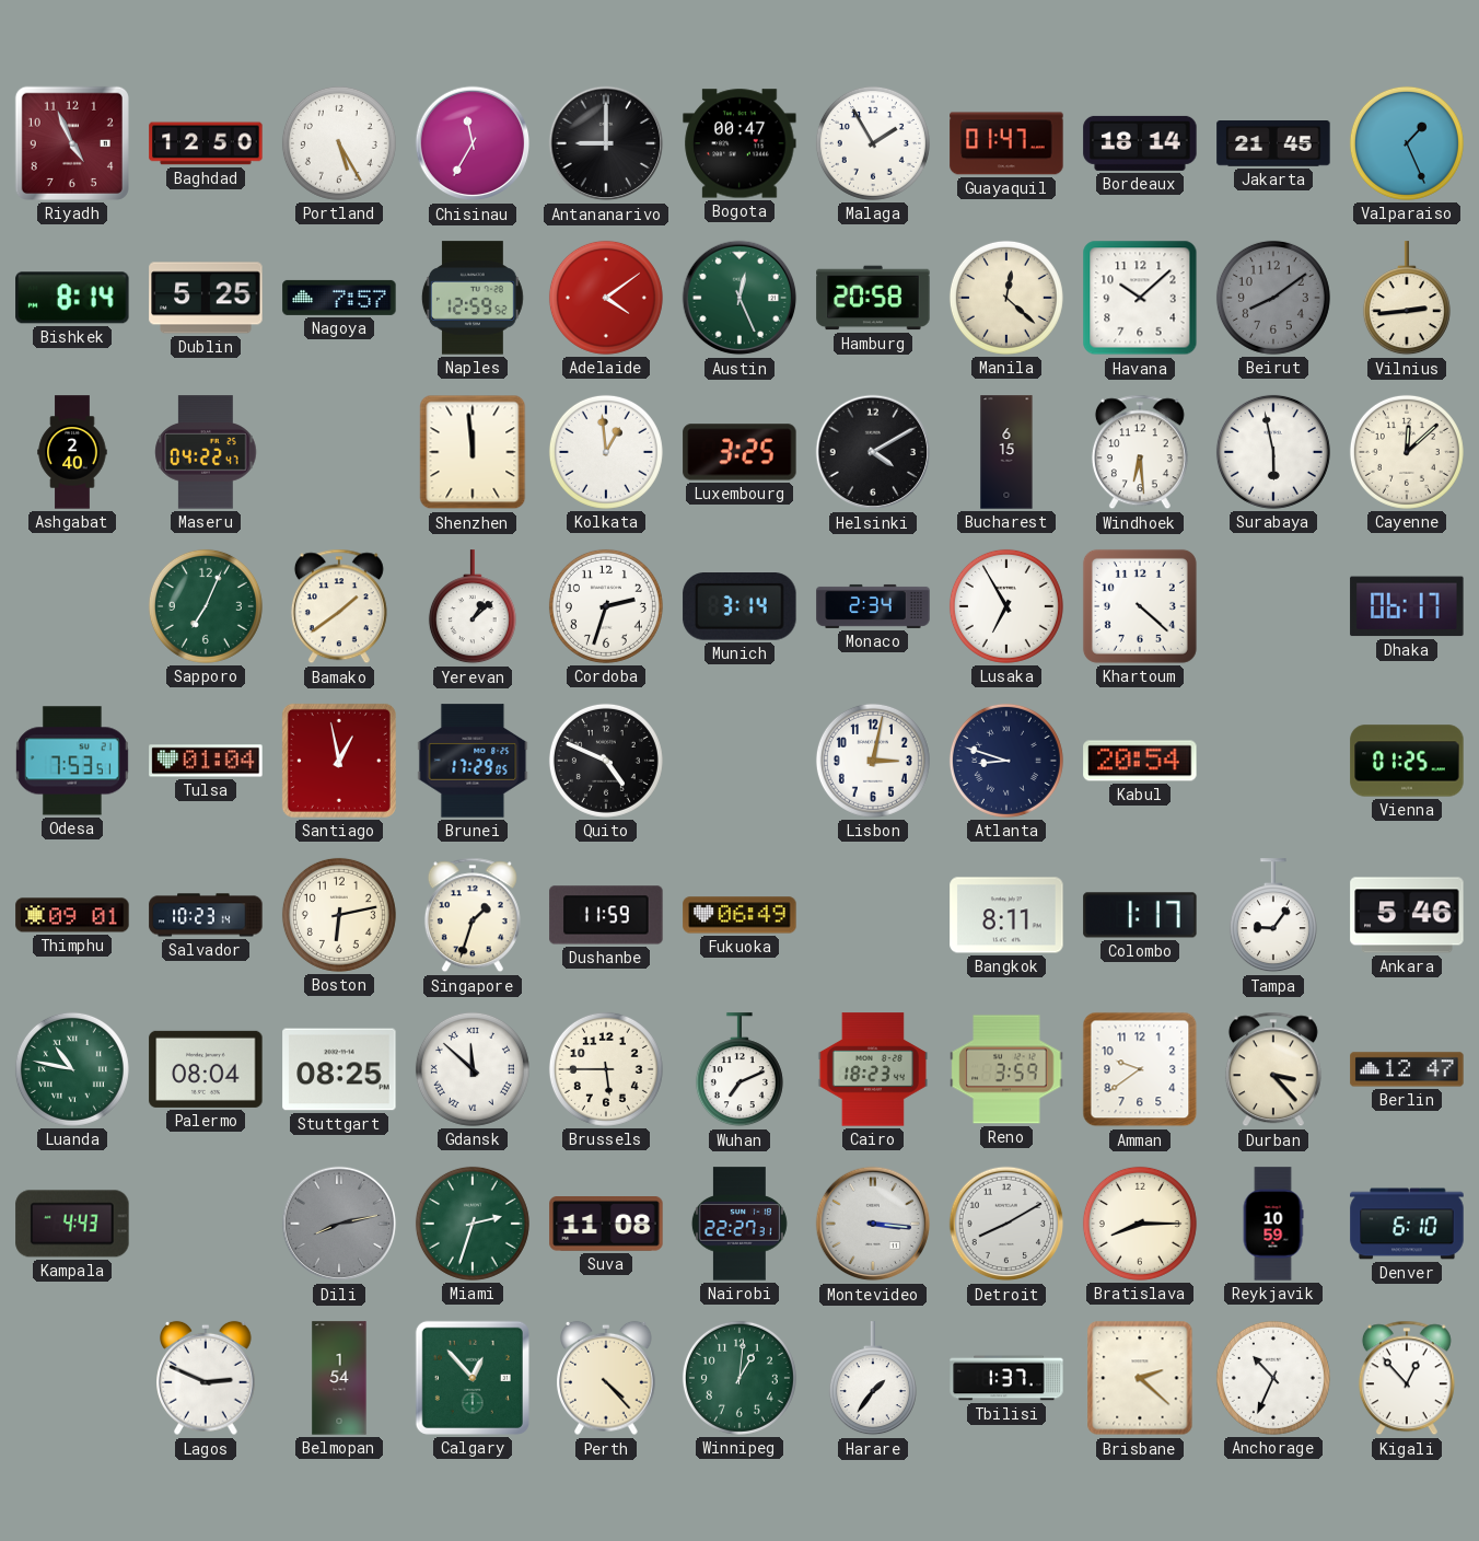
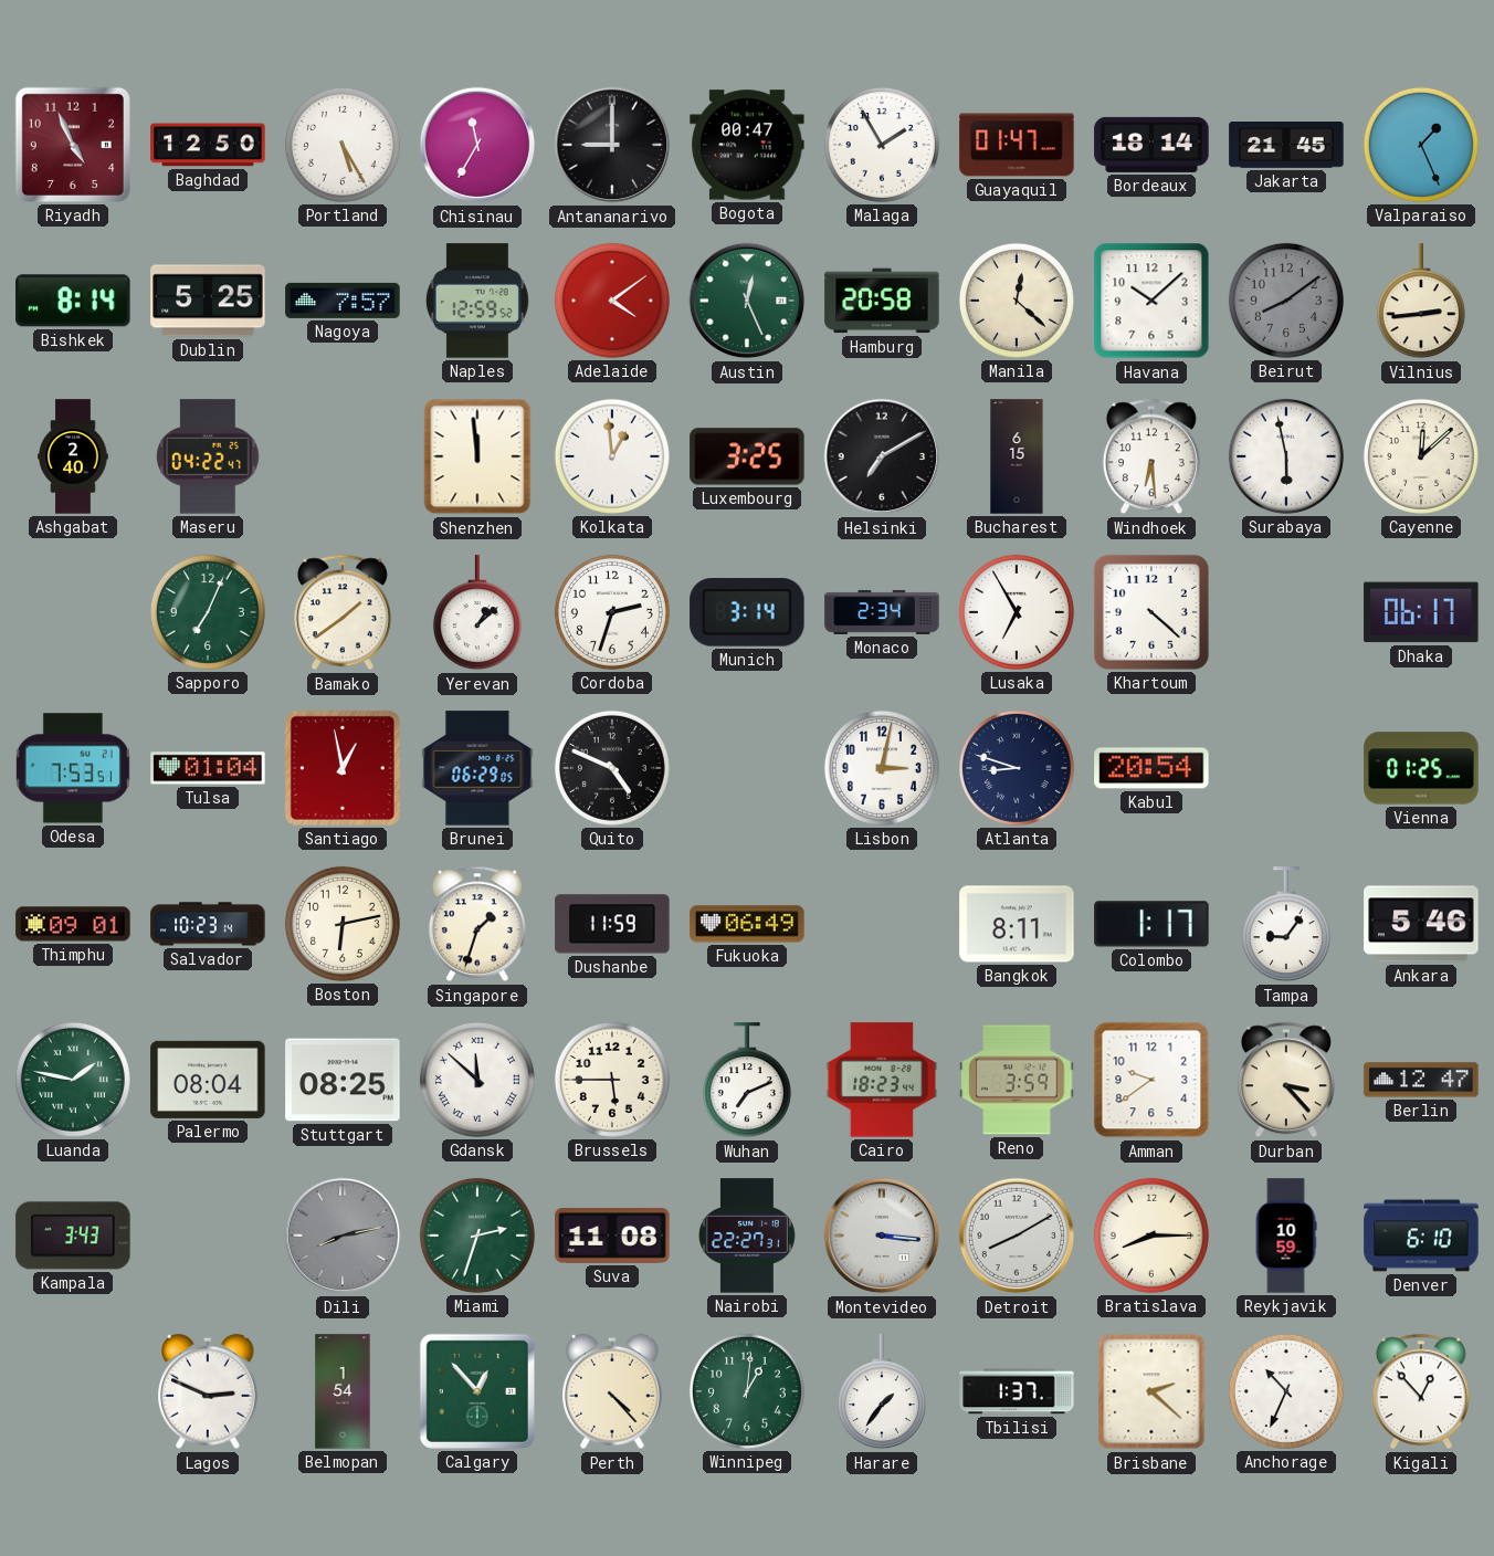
Helsinki: 4:10 -> 7:10
Brunei: 17:29 -> 06:29
Luanda: 10:47 -> 1:47
Kampala: 4:43 -> 3:43
